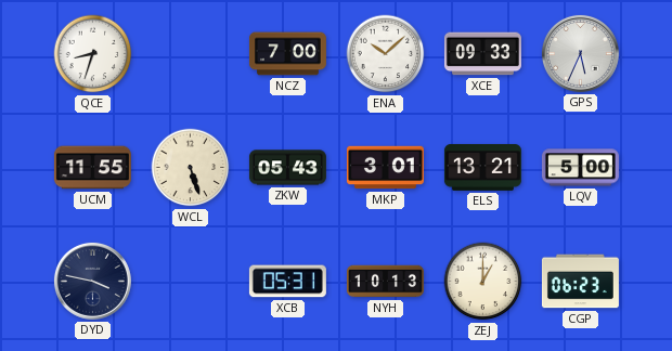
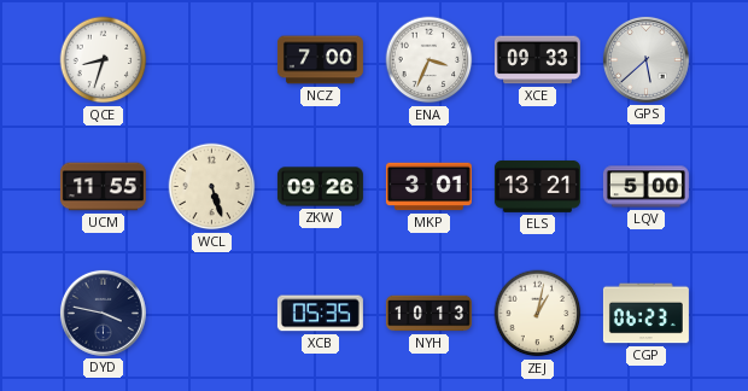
ENA: 10:08 -> 3:34
GPS: 5:34 -> 5:38
ZKW: 05:43 -> 09:26
XCB: 05:31 -> 05:35
ZEJ: 1:00 -> 1:02
